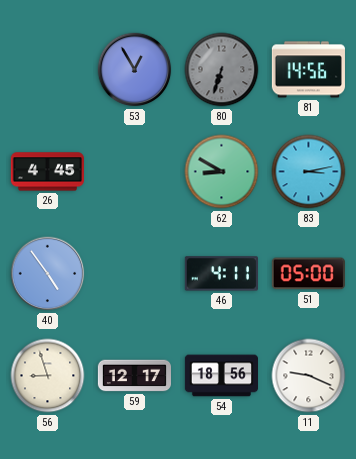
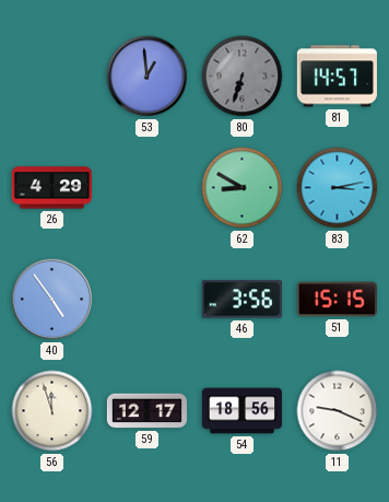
53: 12:55 -> 12:59
81: 14:56 -> 14:57
26: 4:45 -> 4:29
46: 4:11 -> 3:56
51: 05:00 -> 15:15
56: 8:57 -> 11:57
